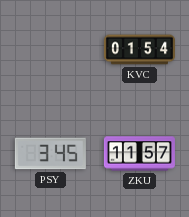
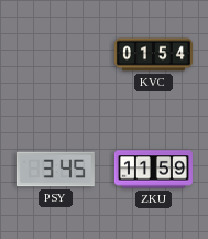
ZKU: 11:57 -> 11:59
